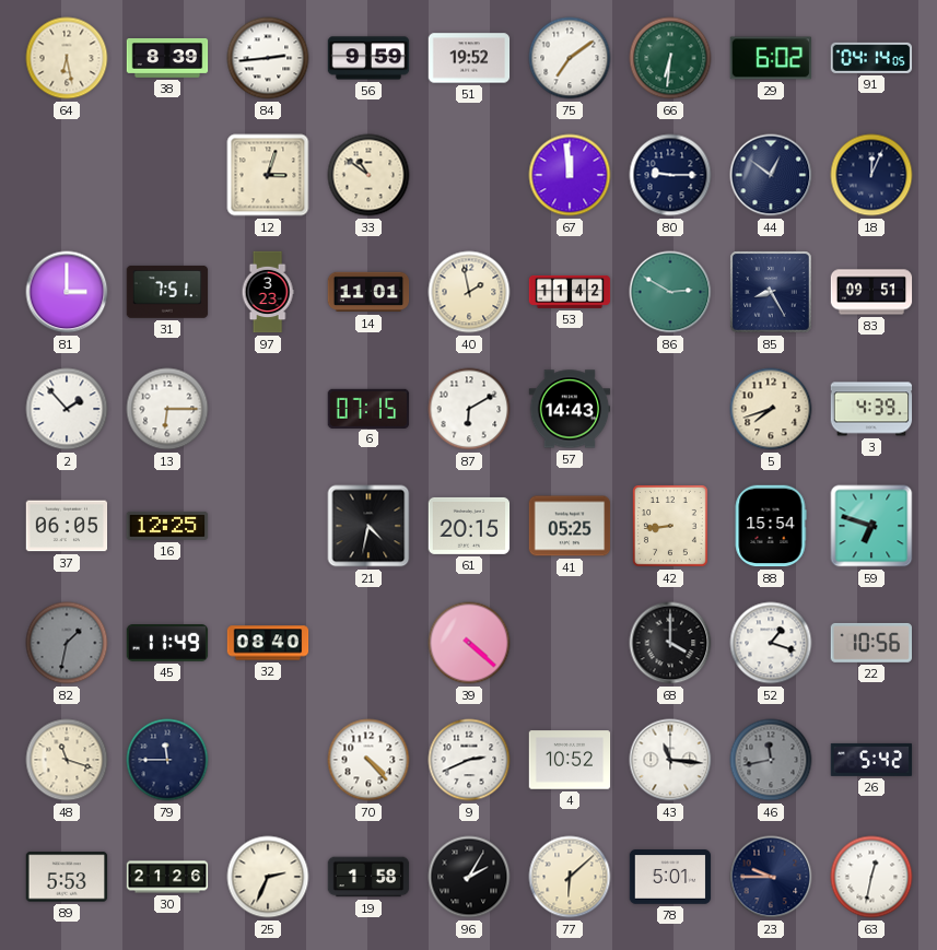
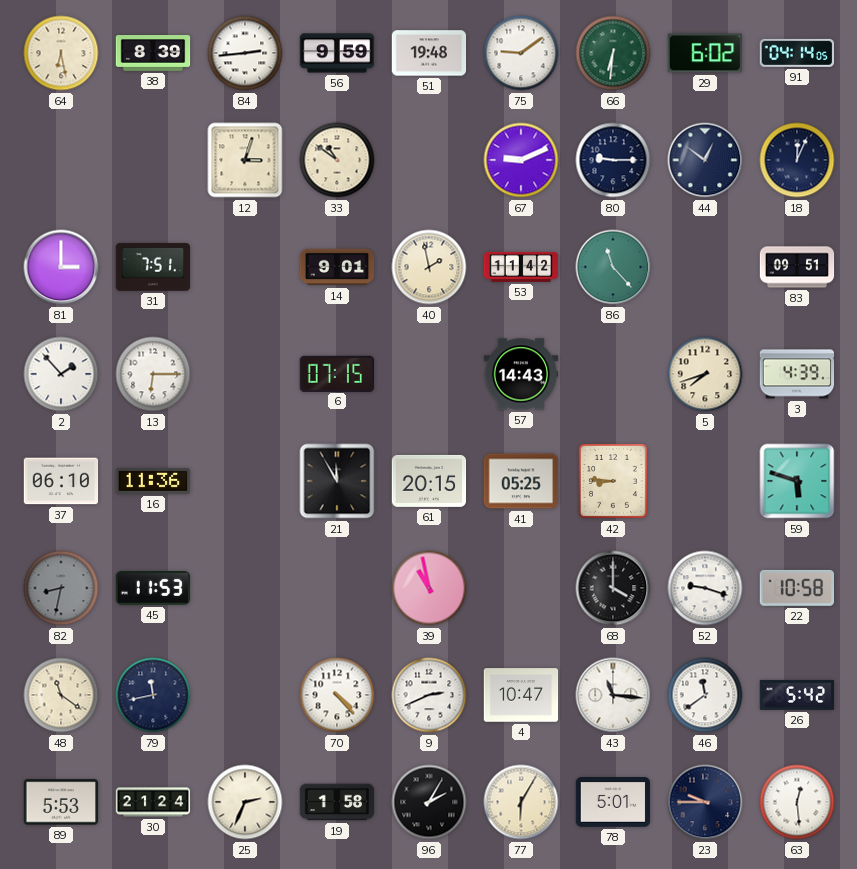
51: 19:52 -> 19:48
75: 7:09 -> 9:09
67: 11:59 -> 9:11
97: 3:23 -> none
14: 11:01 -> 9:01
86: 2:50 -> 11:23
85: 8:25 -> none
87: 6:10 -> none
37: 06:05 -> 06:10
16: 12:25 -> 11:36
21: 4:32 -> 11:55
42: 8:44 -> 8:46
88: 15:54 -> none
59: 6:48 -> 5:48
82: 1:32 -> 8:32
45: 11:49 -> 11:53
32: 08:40 -> none
39: 4:22 -> 10:58
52: 1:18 -> 9:18
22: 10:56 -> 10:58
48: 11:18 -> 11:21
79: 11:45 -> 11:43
4: 10:52 -> 10:47
46: 11:43 -> 11:39
46 dial: grey -> white
30: 21:26 -> 21:24
77: 6:08 -> 6:05
63: 12:32 -> 12:29
